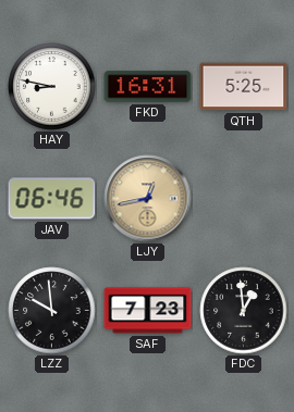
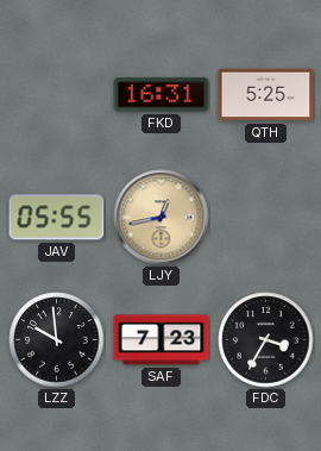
HAY: 8:47 -> none
JAV: 06:46 -> 05:55
FDC: 12:59 -> 3:35
